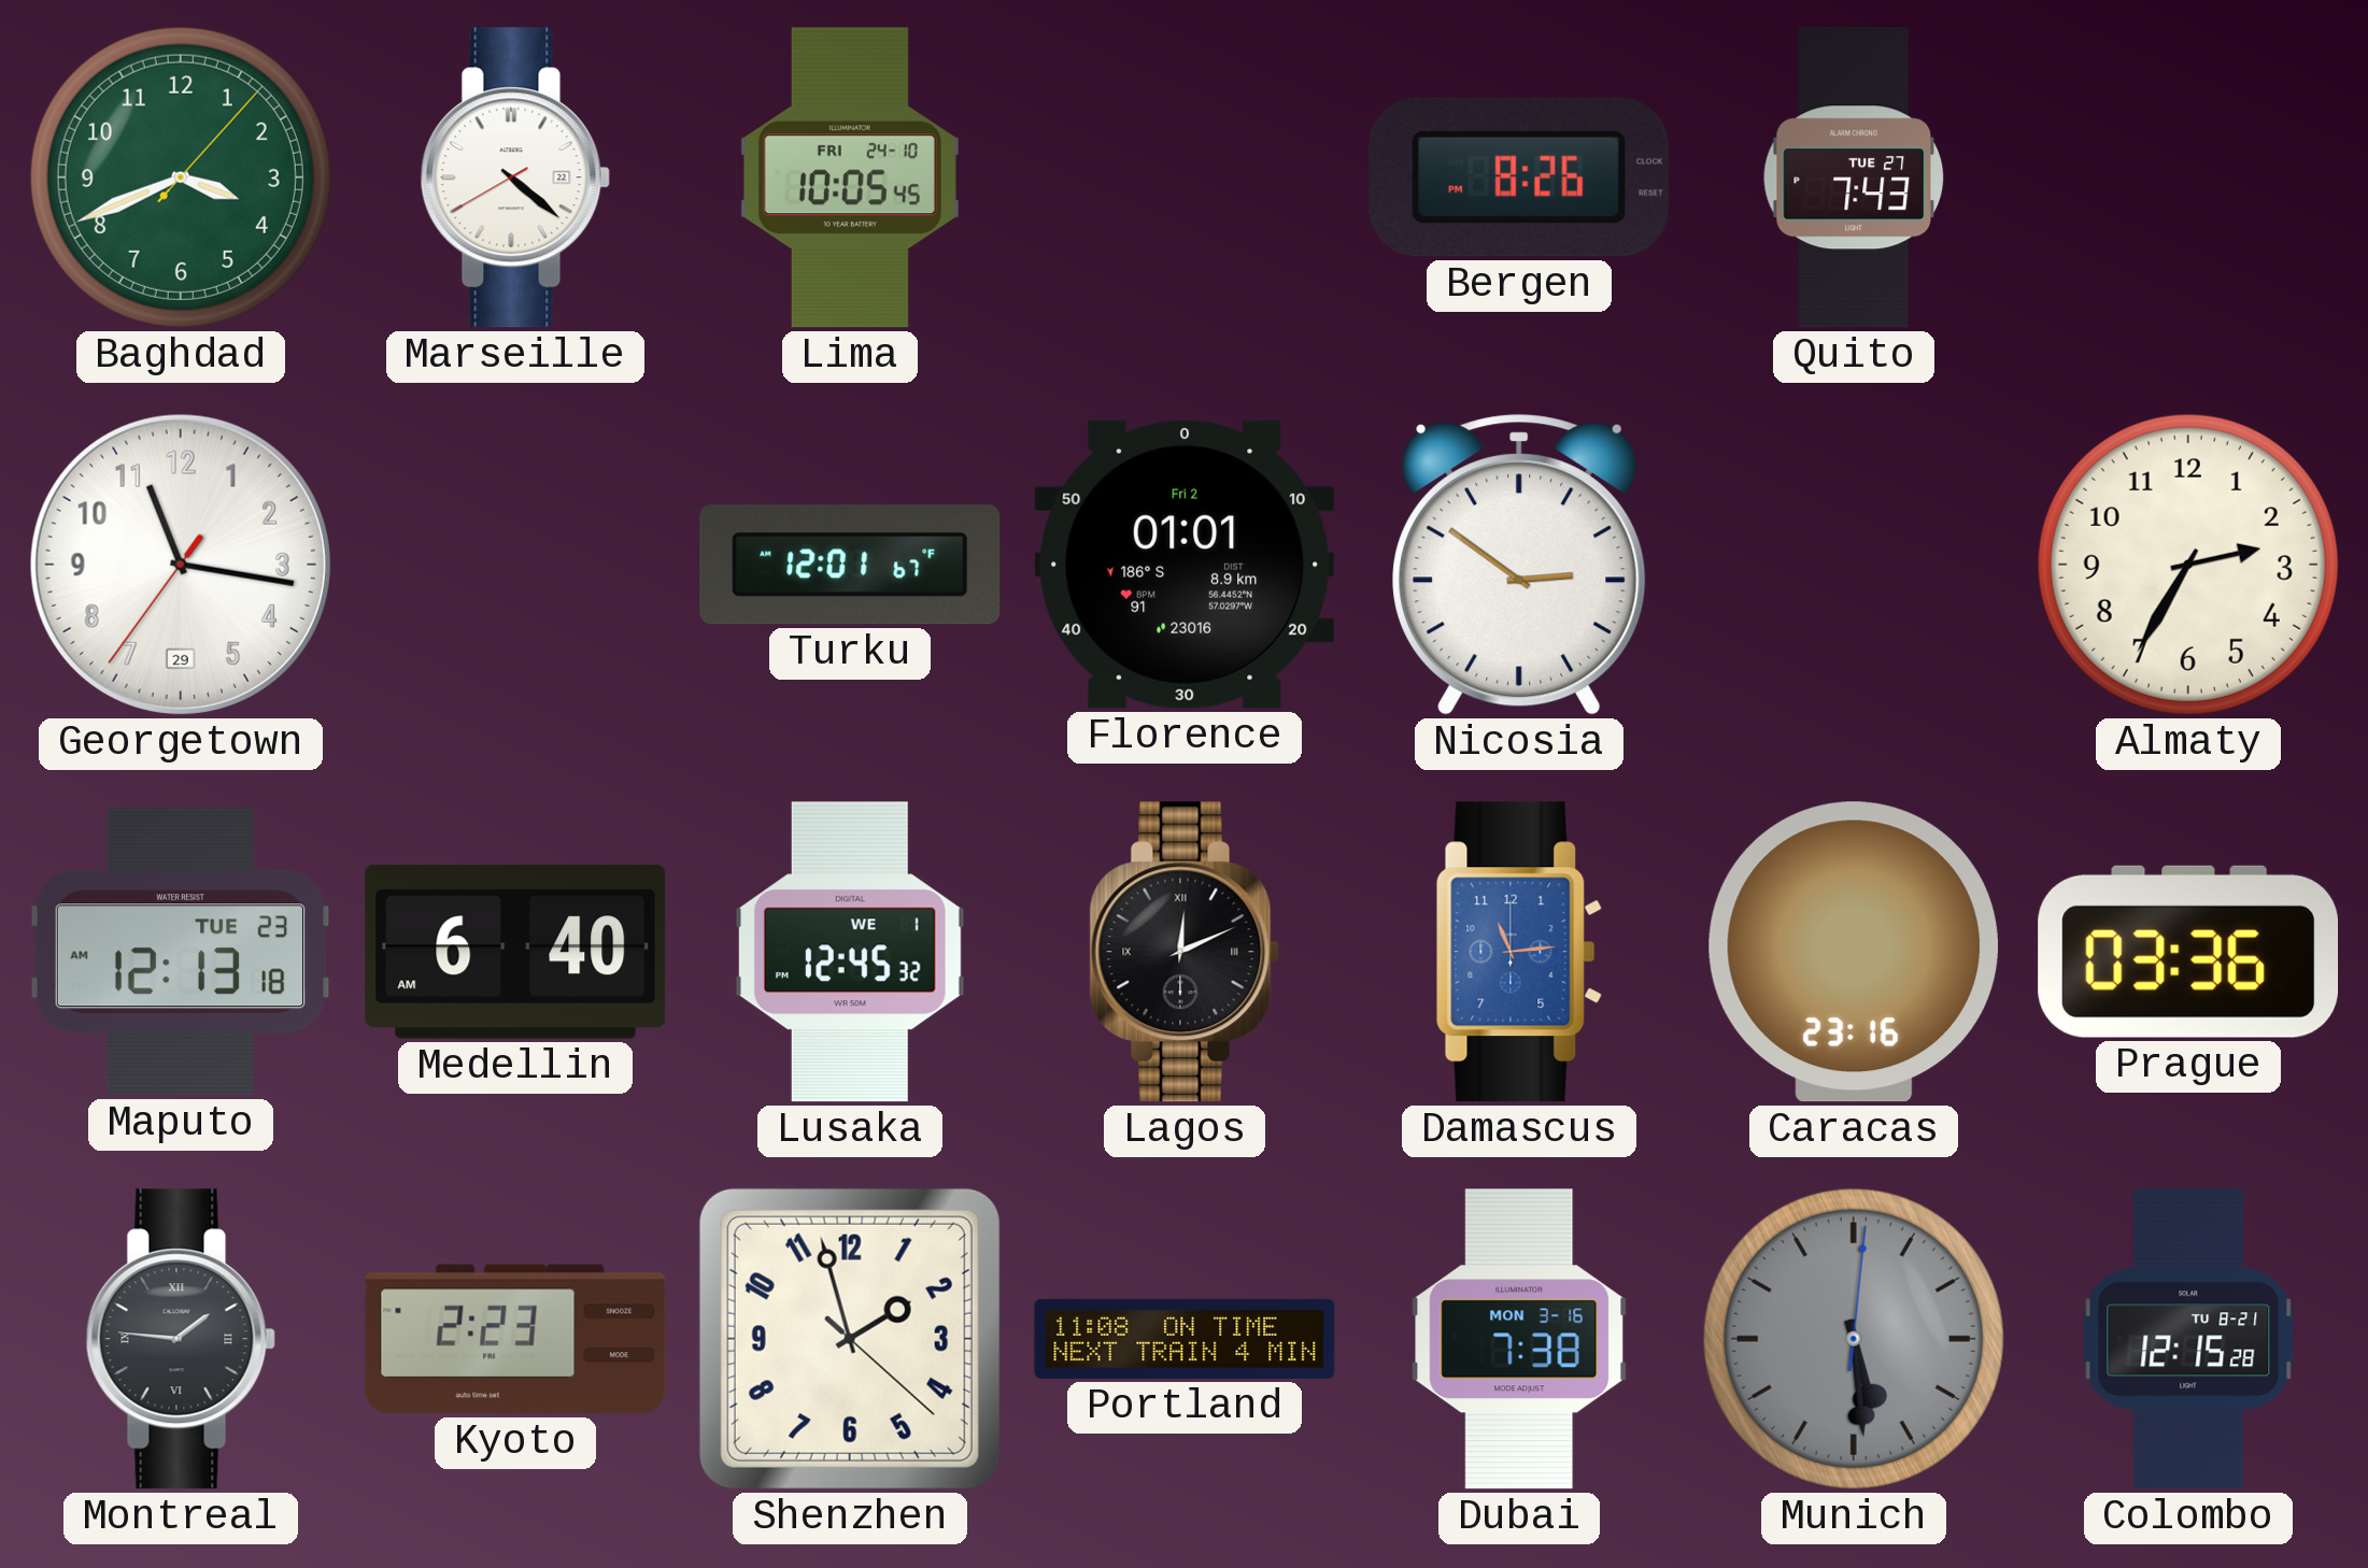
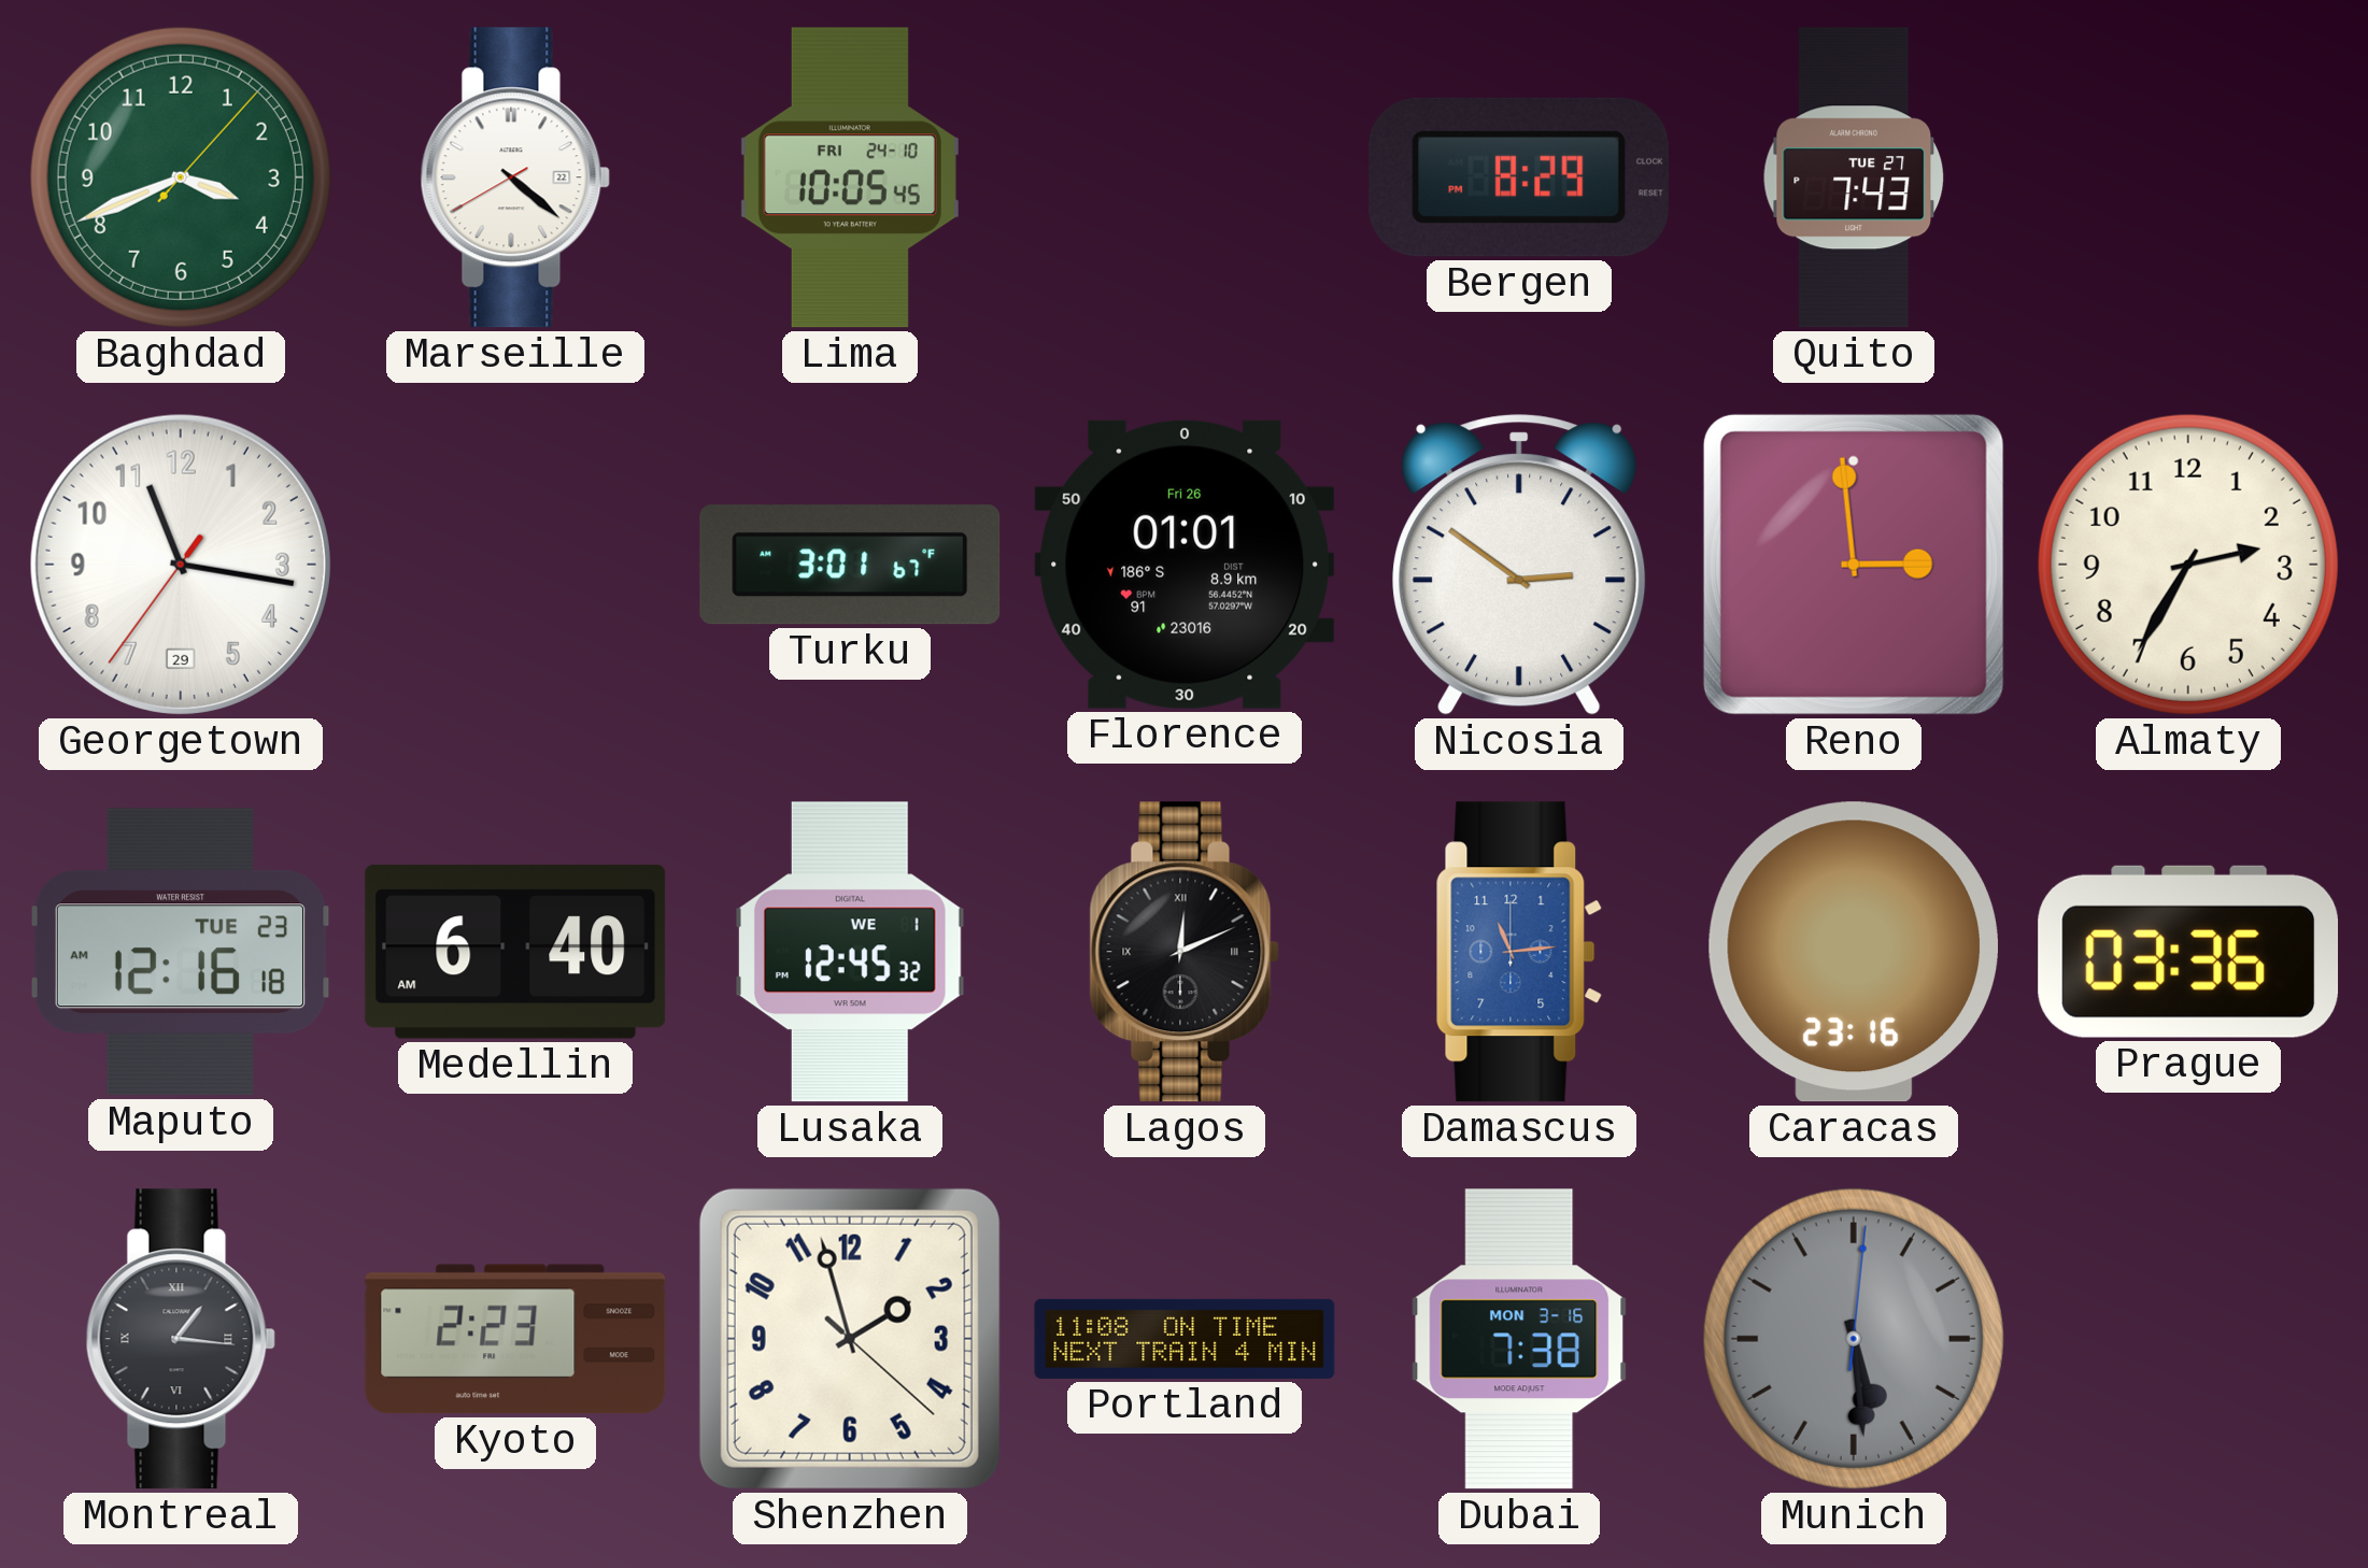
Bergen: 8:26 -> 8:29
Turku: 12:01 -> 3:01
Florence date: Fri 2 -> Fri 26
Reno: none -> 2:59
Maputo: 12:13 -> 12:16
Montreal: 1:46 -> 1:16
Colombo: 12:15 -> none
